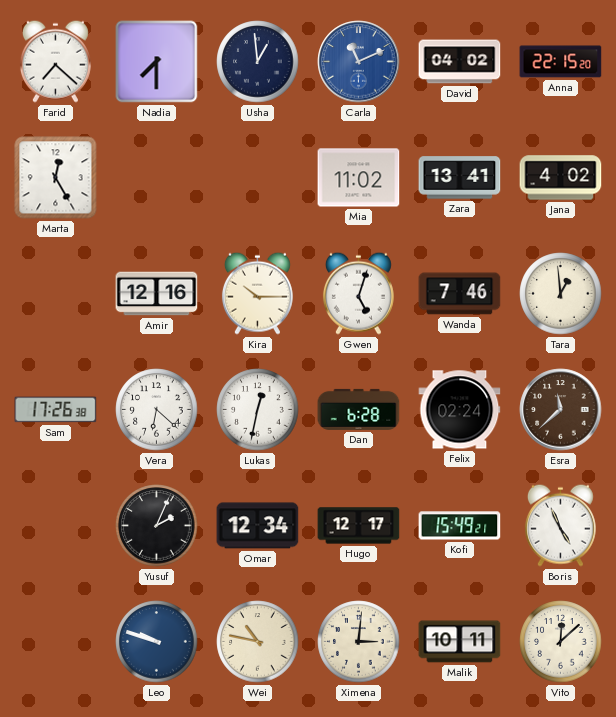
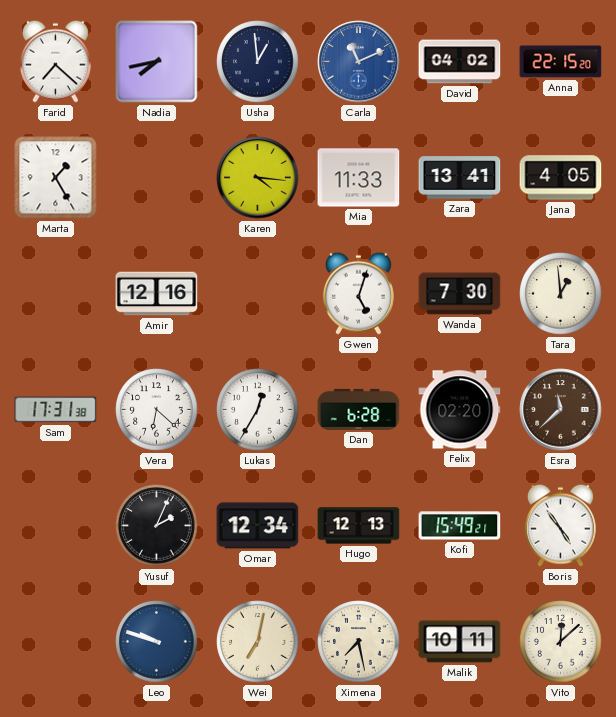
Nadia: 7:30 -> 7:43
Marta: 12:25 -> 1:25
Karen: none -> 4:16
Mia: 11:02 -> 11:33
Jana: 4:02 -> 4:05
Kira: 10:15 -> none
Wanda: 7:46 -> 7:30
Sam: 17:26 -> 17:31
Lukas: 12:32 -> 12:35
Felix: 02:24 -> 02:20
Hugo: 12:17 -> 12:13
Boris: 4:56 -> 4:54
Wei: 10:47 -> 7:02
Ximena: 3:01 -> 7:28
